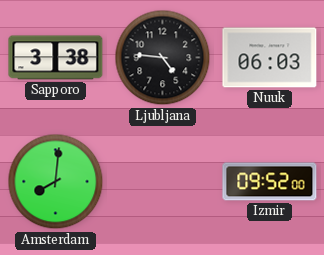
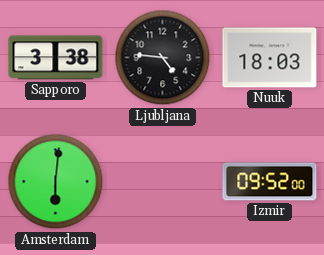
Nuuk: 06:03 -> 18:03
Amsterdam: 8:01 -> 6:01
